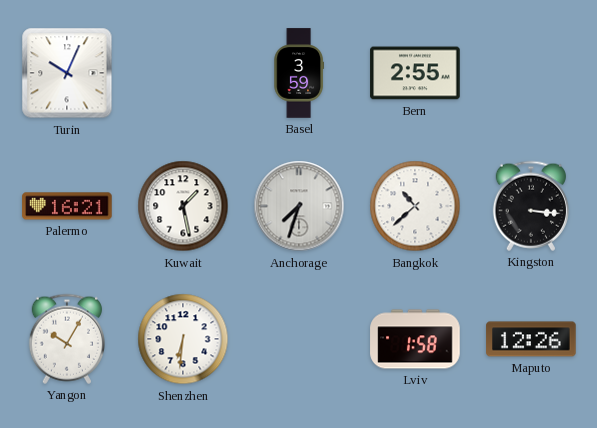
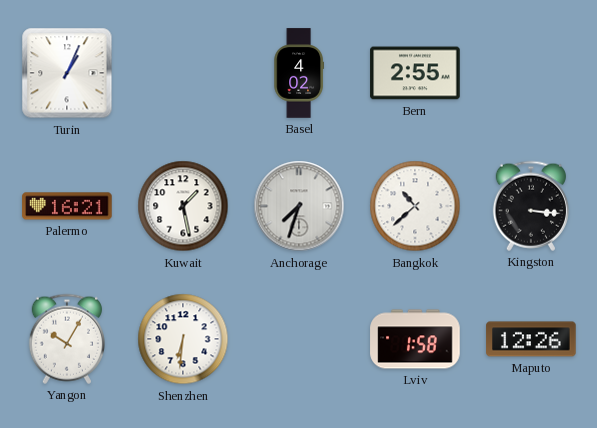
Turin: 10:04 -> 1:04
Basel: 3:59 -> 4:02
